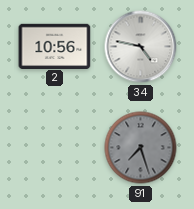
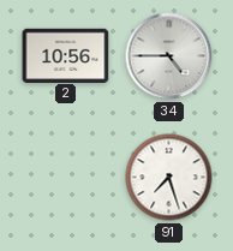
34: 4:47 -> 4:45
91 dial: grey -> white
